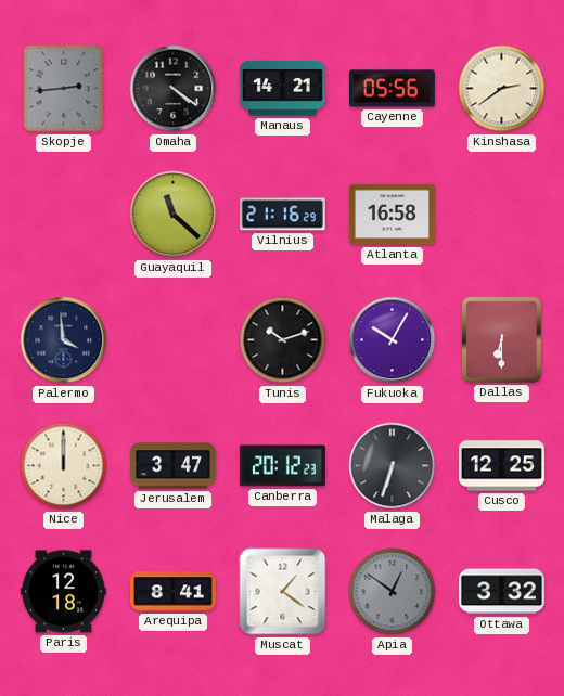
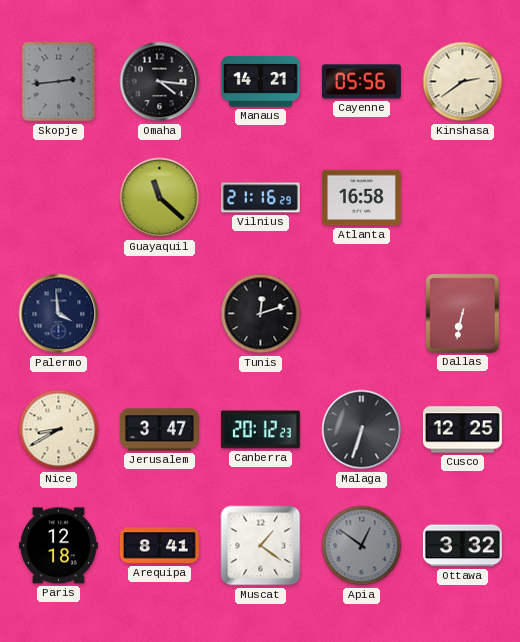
Omaha: 4:21 -> 4:16
Tunis: 10:12 -> 12:12
Fukuoka: 10:05 -> none
Dallas: 6:30 -> 6:32
Nice: 12:00 -> 8:40
